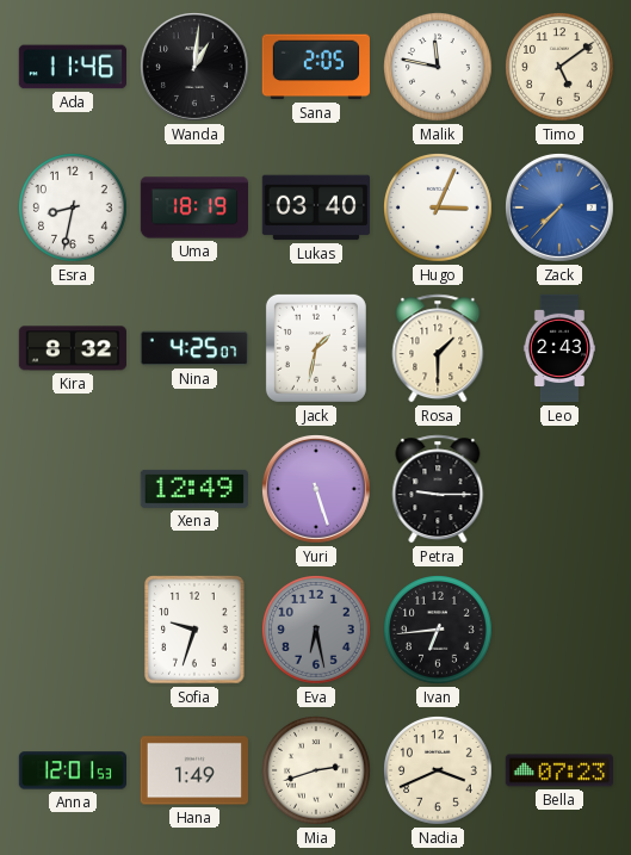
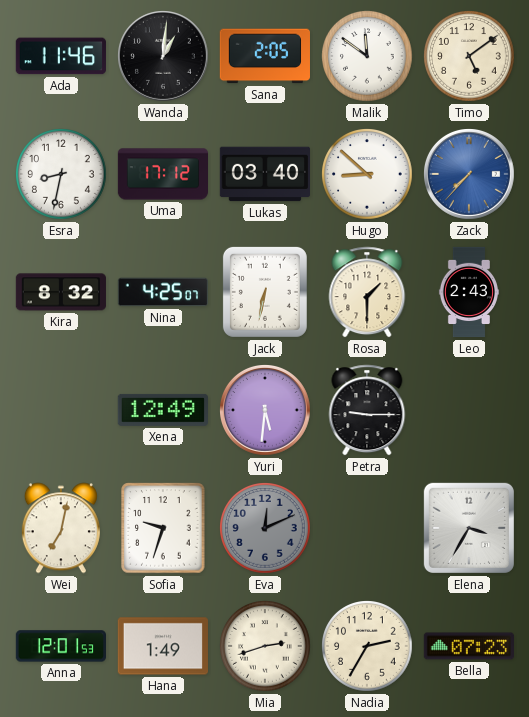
Malik: 11:47 -> 11:51
Uma: 18:19 -> 17:12
Hugo: 3:04 -> 8:52
Jack: 1:32 -> 6:32
Yuri: 5:27 -> 5:31
Wei: none -> 7:02
Eva: 6:28 -> 12:11
Ivan: 6:44 -> none
Elena: none -> 3:35
Nadia: 3:41 -> 2:35
